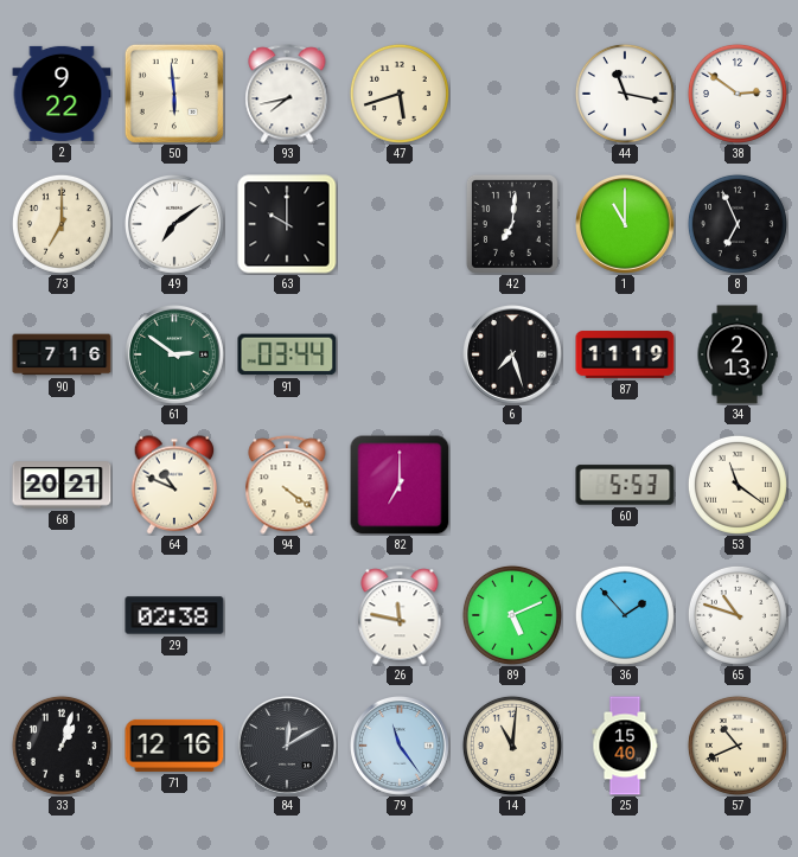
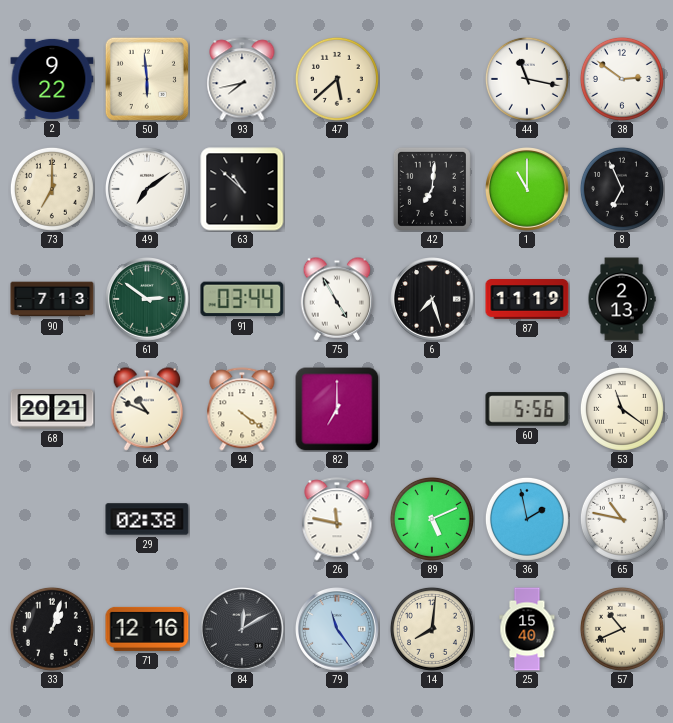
47: 5:42 -> 5:38
63: 10:00 -> 10:52
90: 7:16 -> 7:13
75: none -> 4:55
60: 5:53 -> 5:56
36: 1:53 -> 1:58
65: 10:48 -> 10:47
14: 11:01 -> 8:01
